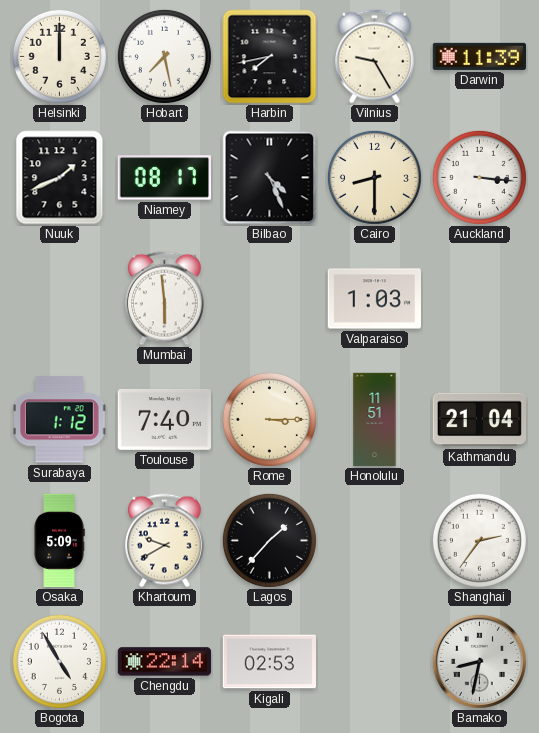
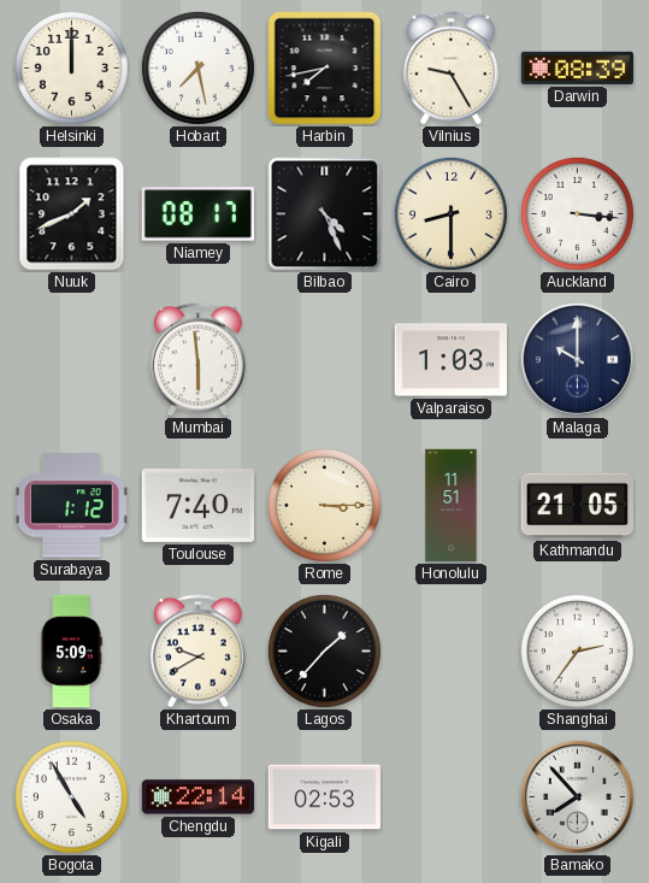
Darwin: 11:39 -> 08:39
Malaga: none -> 10:00
Kathmandu: 21:04 -> 21:05
Bamako: 8:32 -> 7:53
